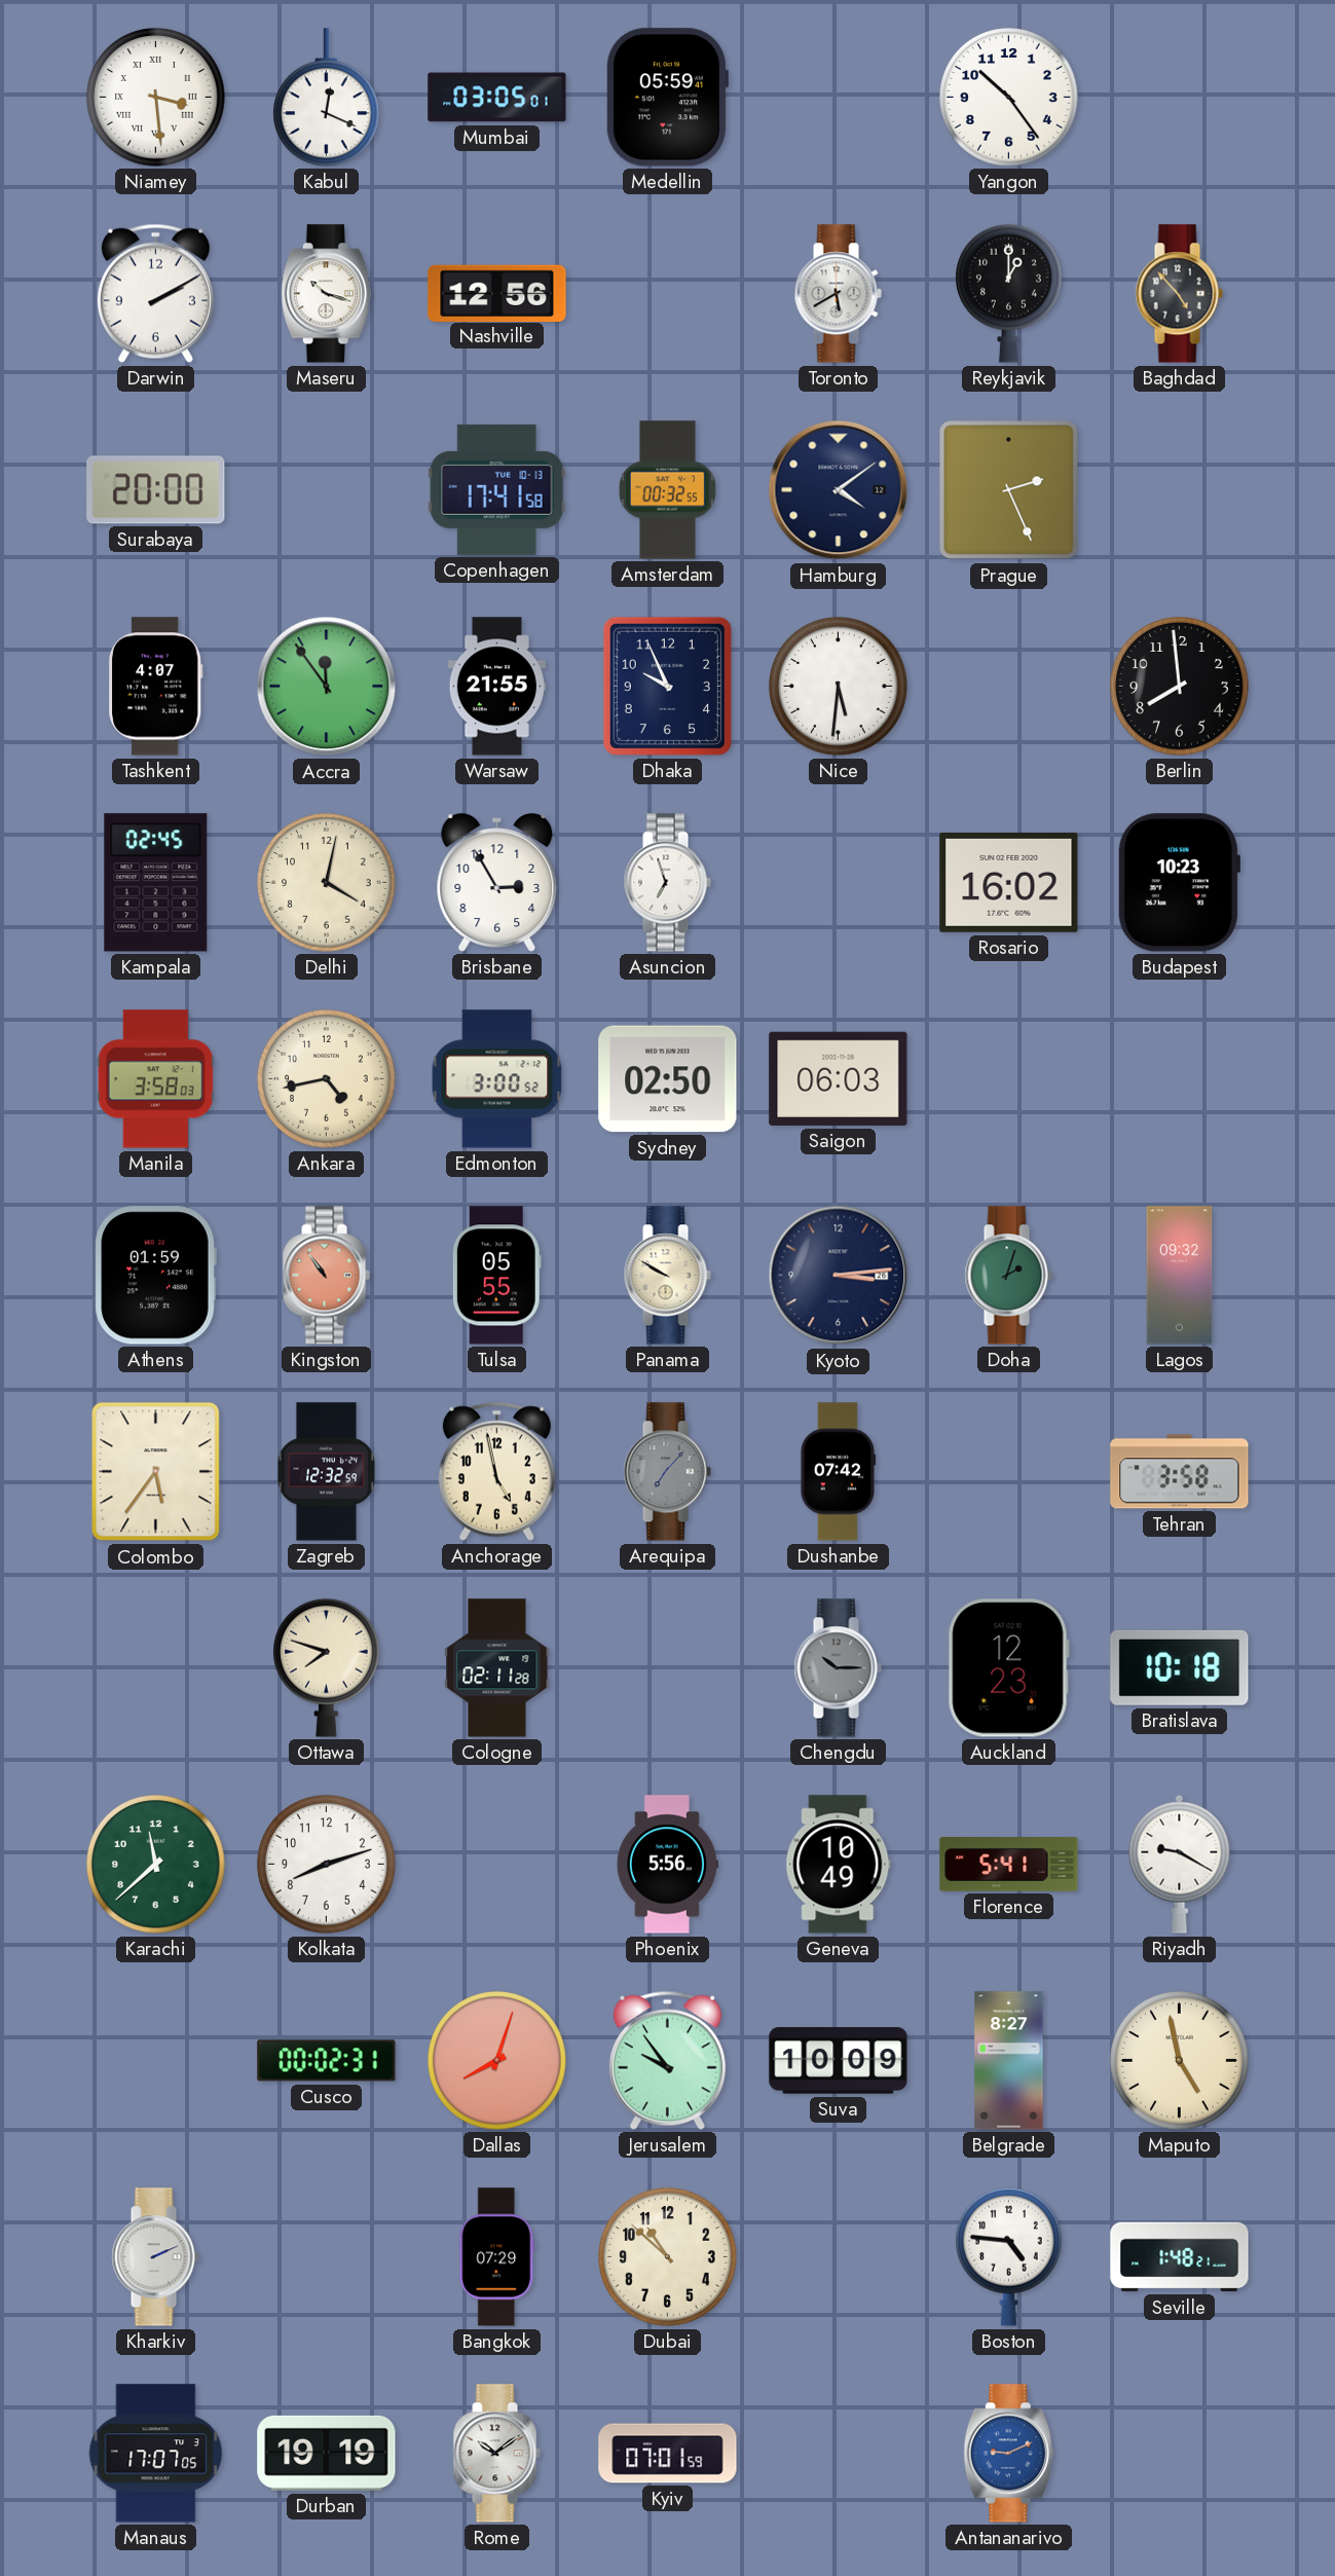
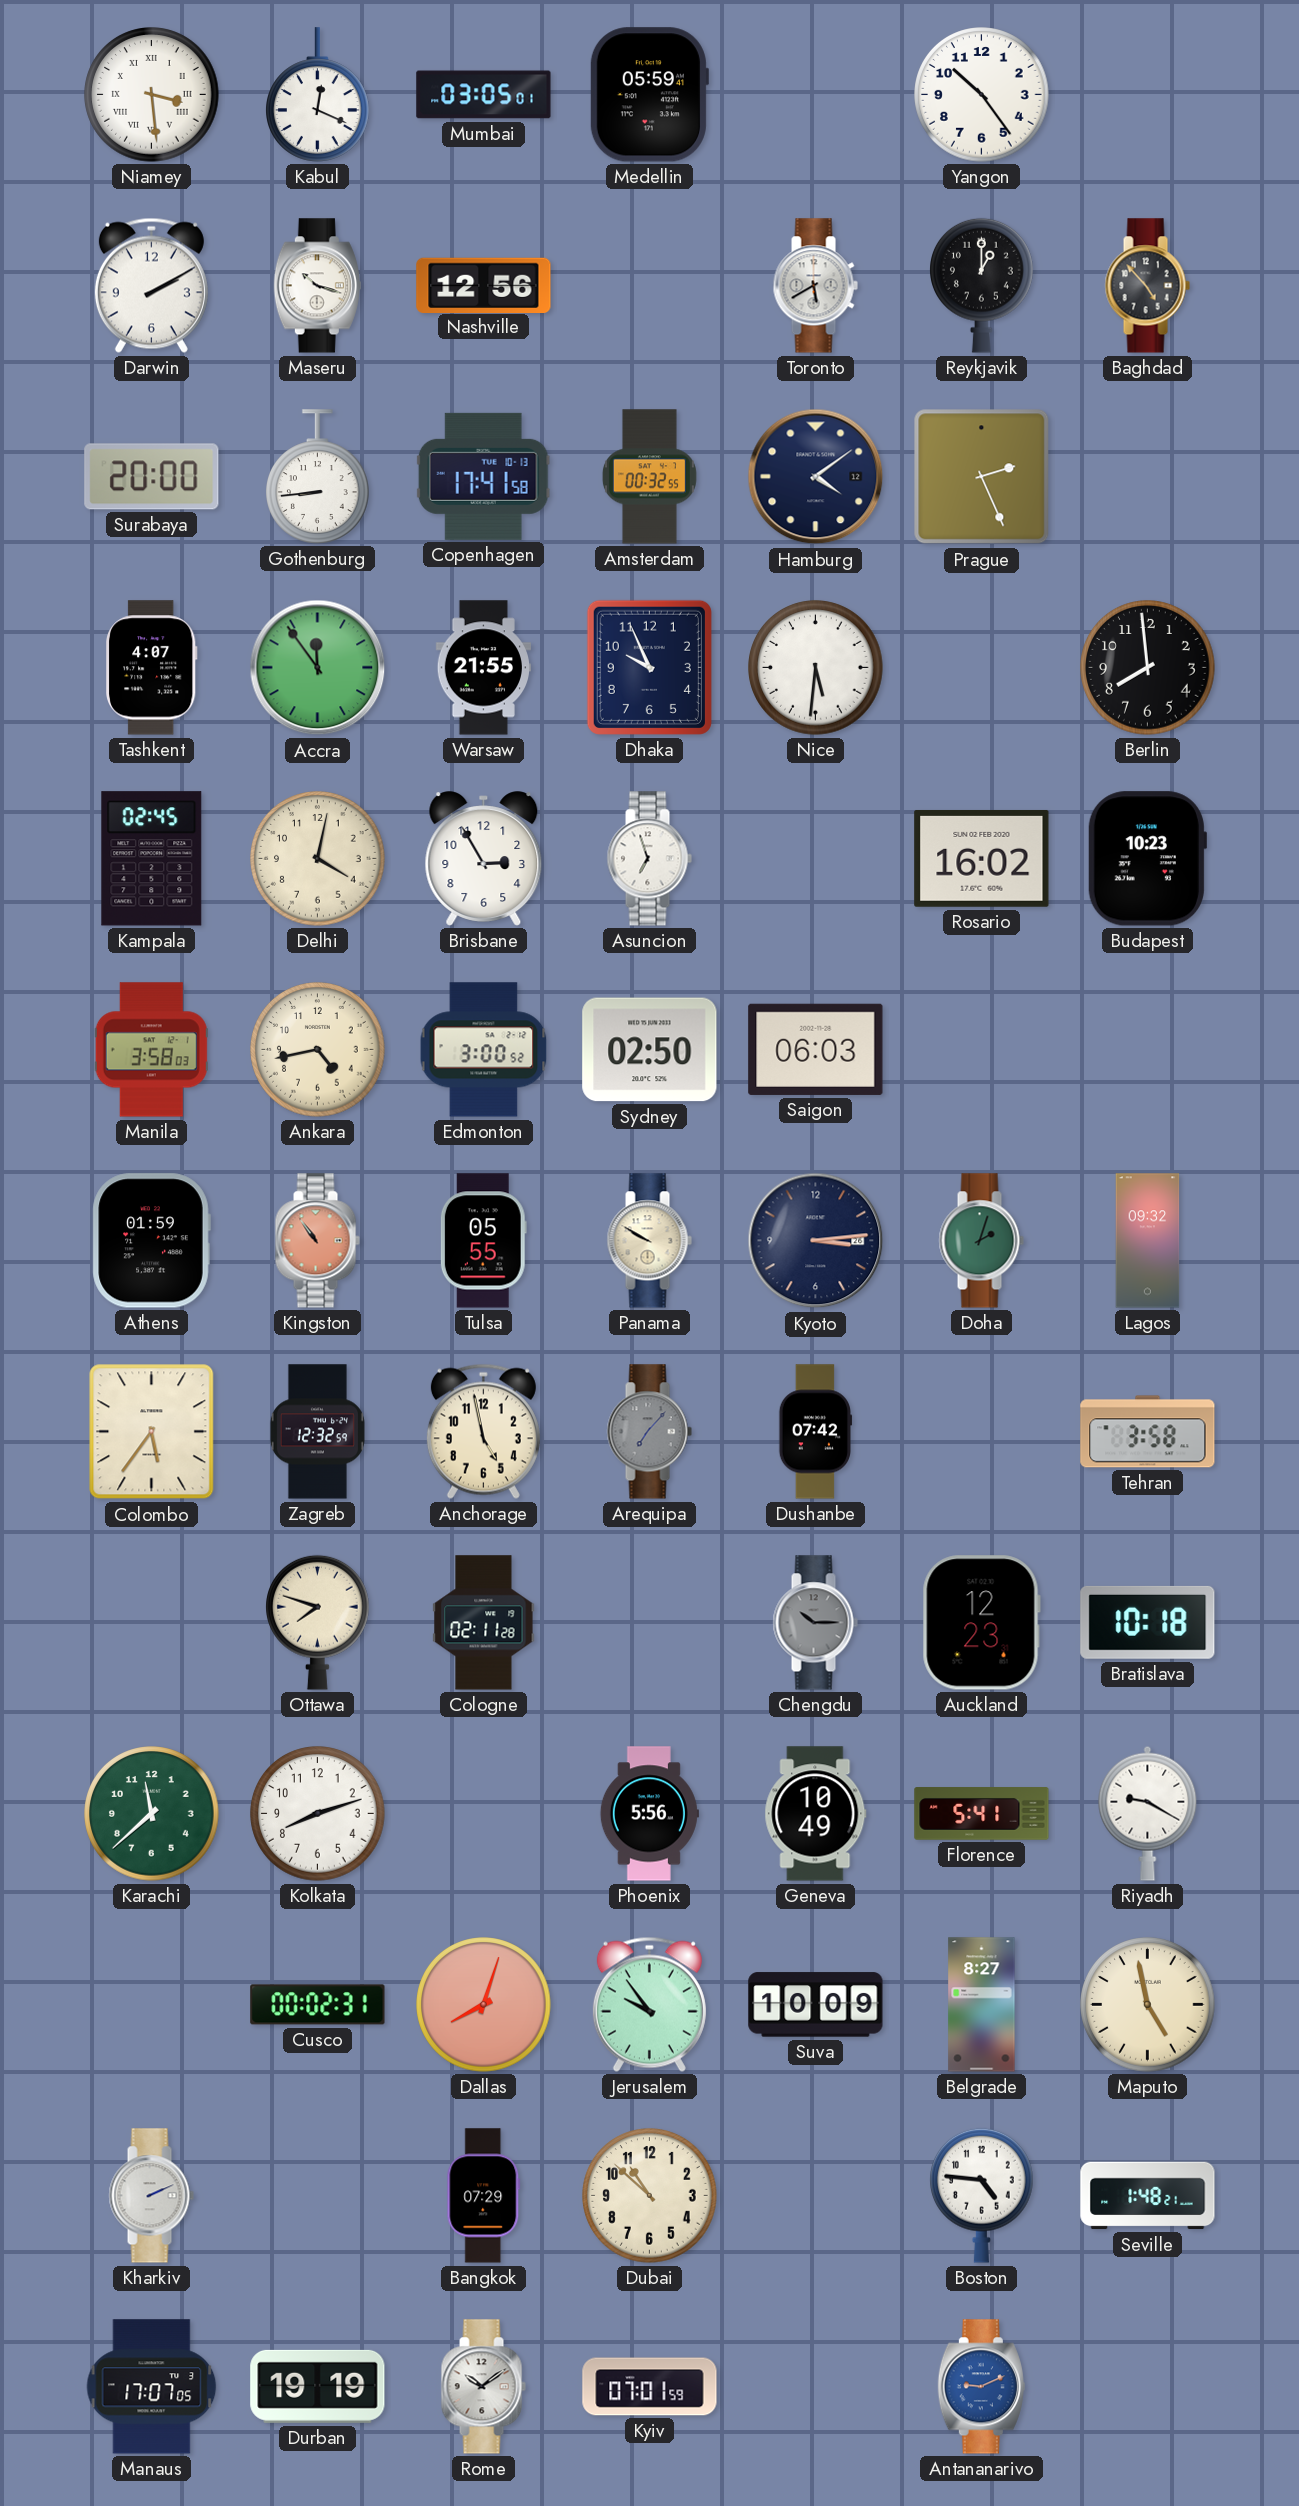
Gothenburg: none -> 8:44
